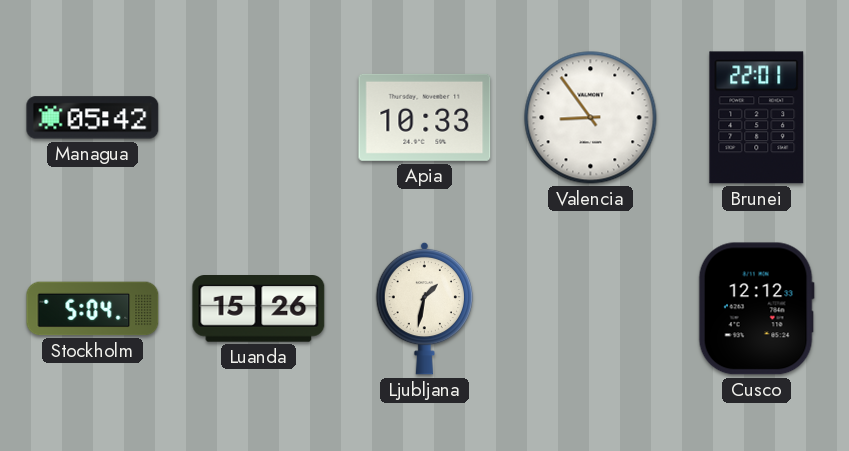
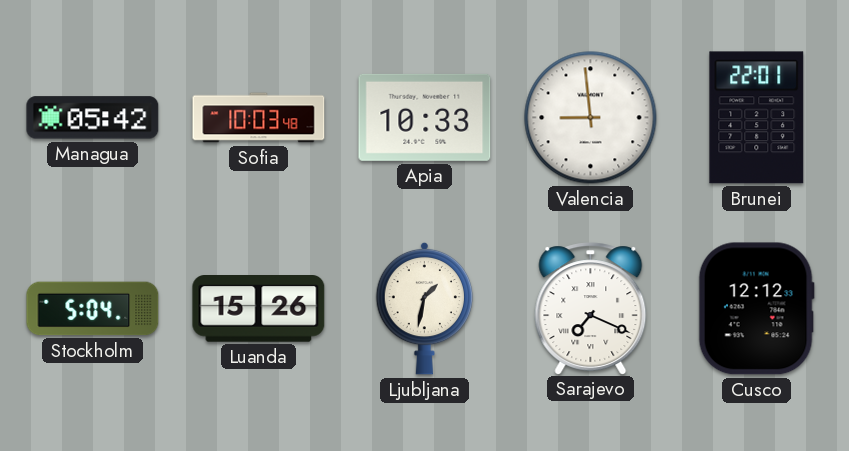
Sofia: none -> 10:03
Valencia: 8:54 -> 8:59
Sarajevo: none -> 7:19
